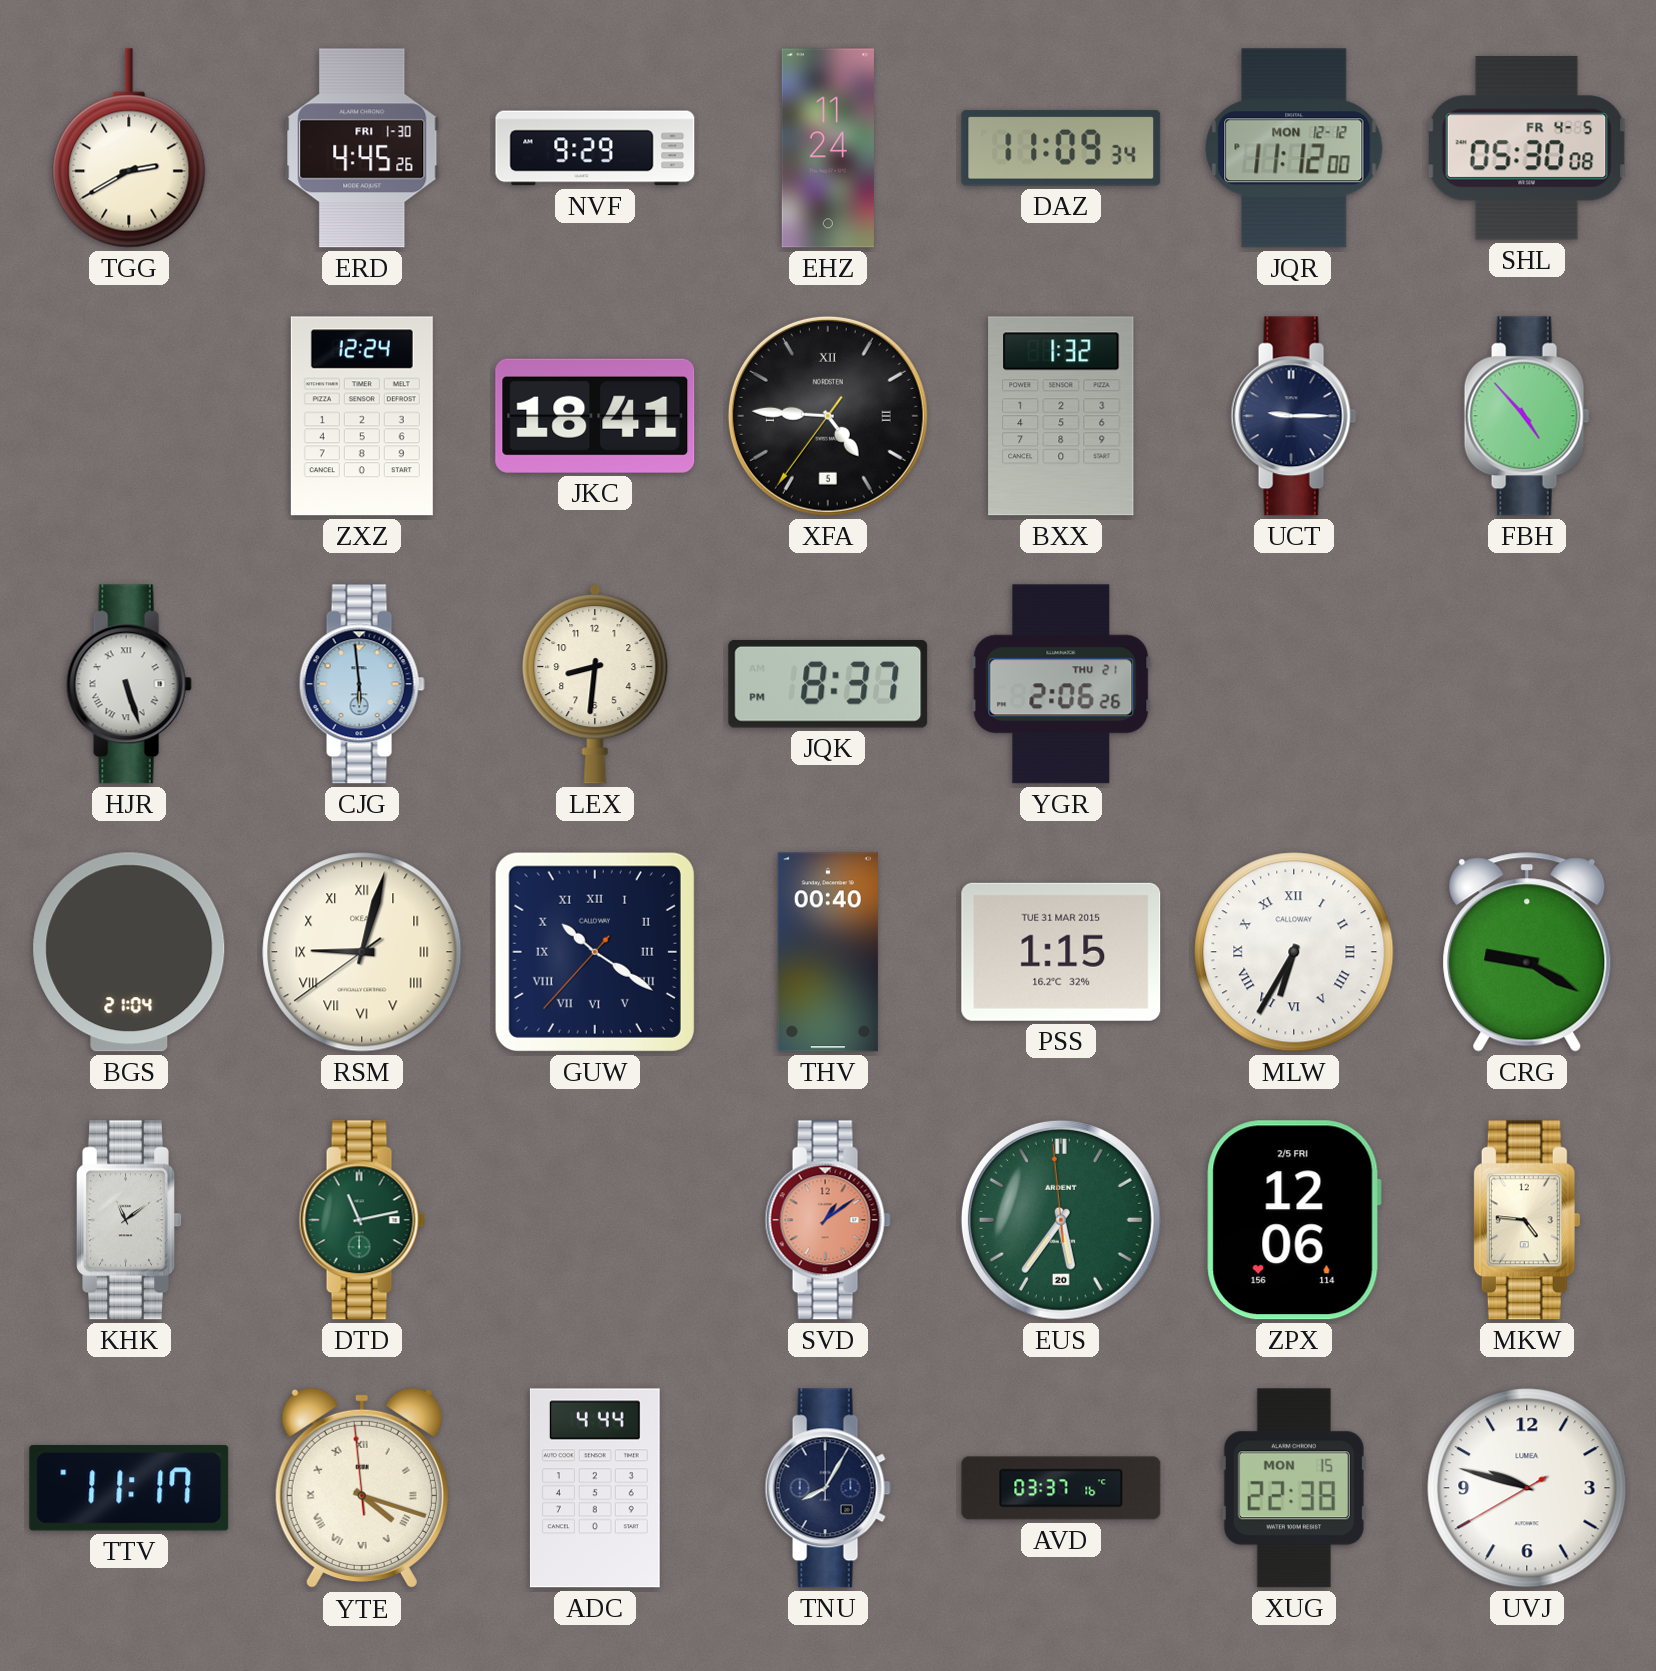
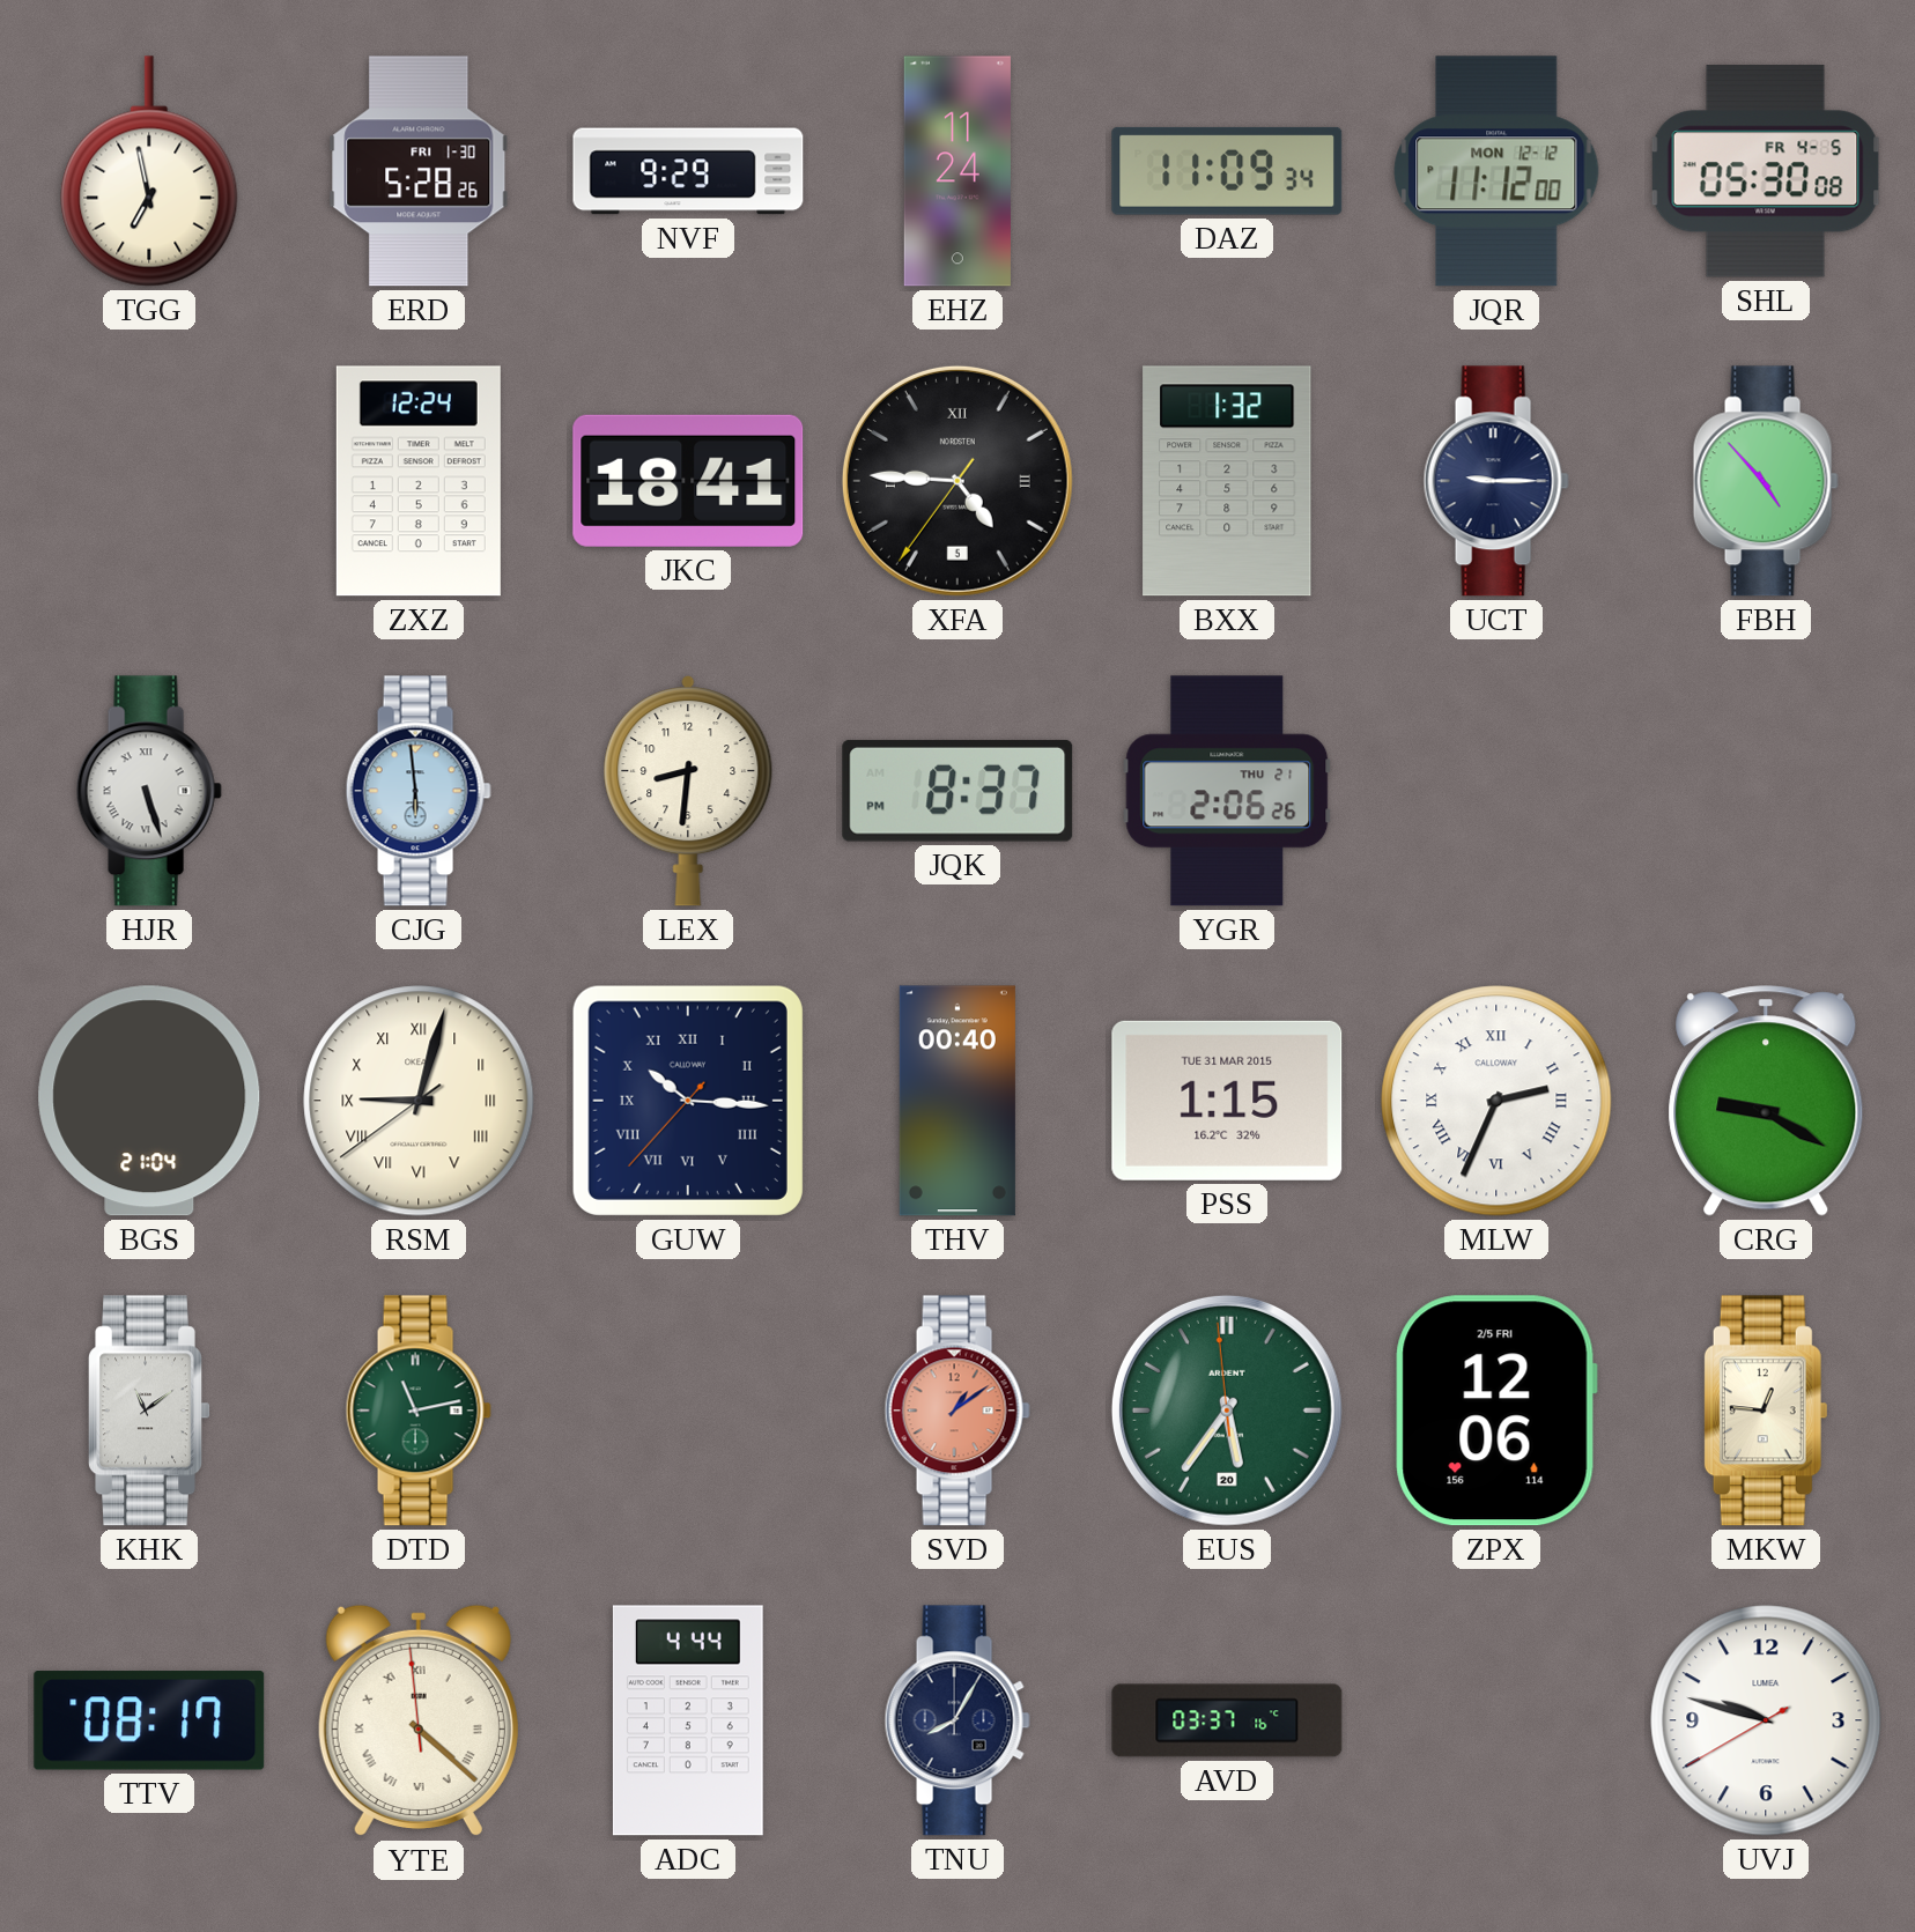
TGG: 2:40 -> 6:58
ERD: 4:45 -> 5:28
GUW: 10:20 -> 10:15
MLW: 6:35 -> 2:34
MKW: 4:46 -> 12:46
TTV: 11:17 -> 08:17
YTE: 4:17 -> 4:21
XUG: 22:38 -> none
